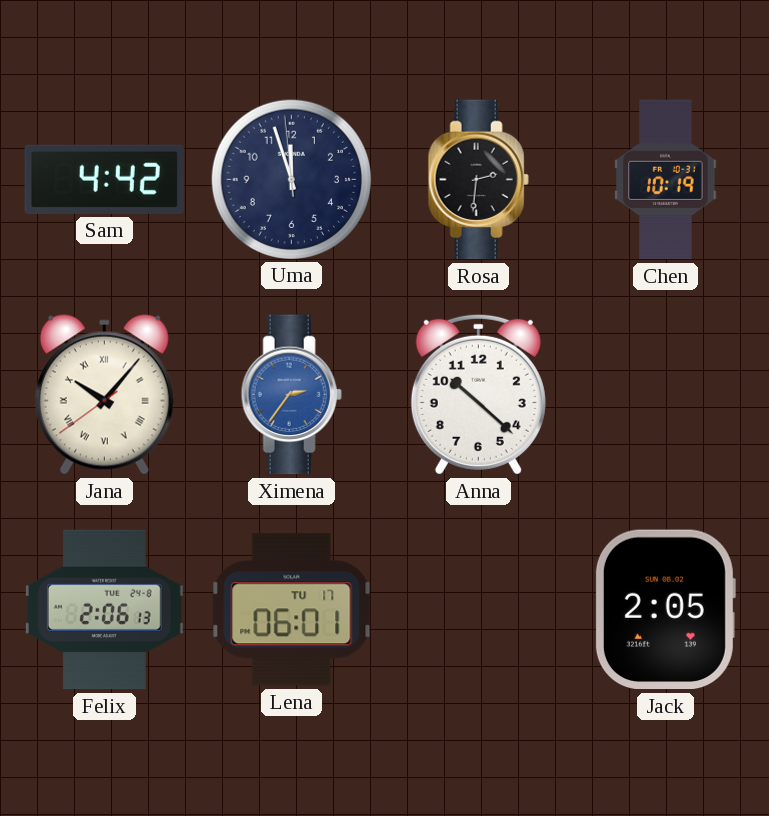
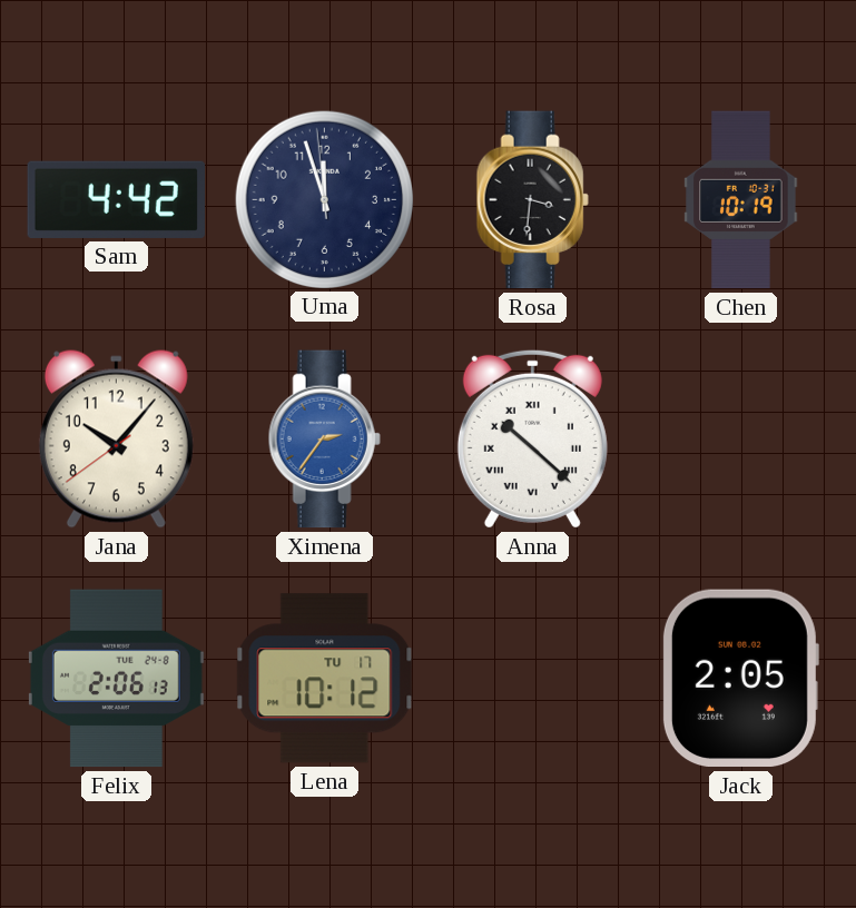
Rosa: 2:31 -> 3:31
Jana numerals: Roman -> Arabic
Anna numerals: Arabic -> Roman
Lena: 06:01 -> 10:12
